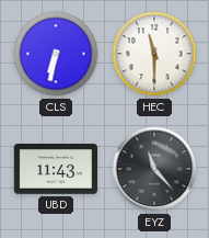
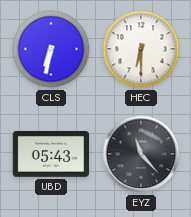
HEC: 11:30 -> 6:30
UBD: 11:43 -> 05:43
